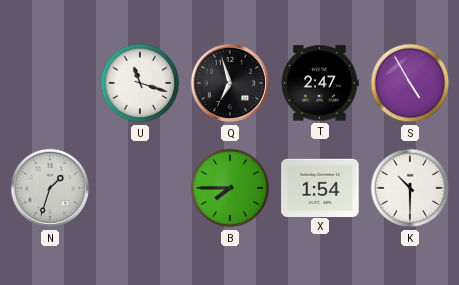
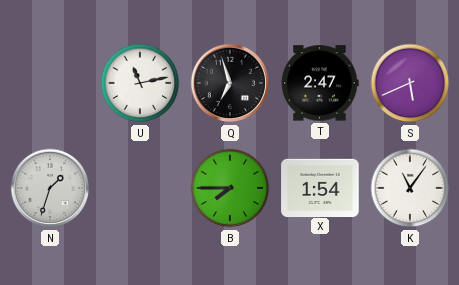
U: 11:18 -> 11:13
S: 4:55 -> 5:41
K: 10:30 -> 11:06
